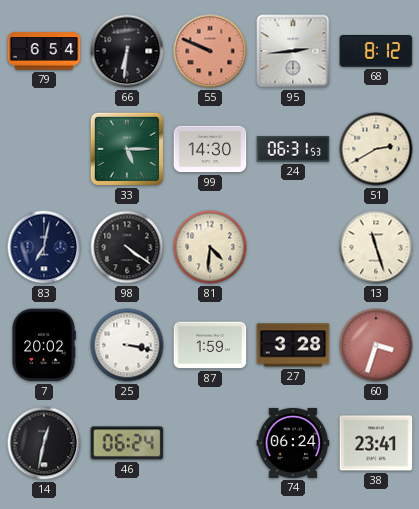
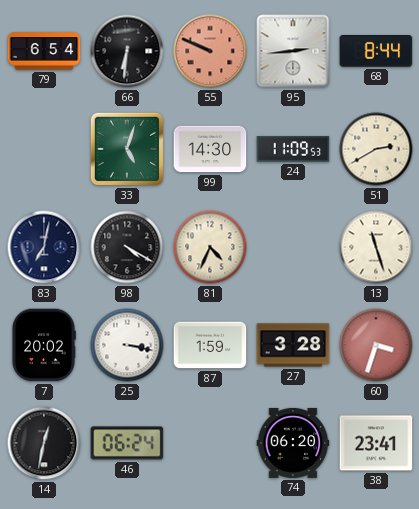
68: 8:12 -> 8:44
33: 5:15 -> 5:03
24: 06:31 -> 11:09
98: 4:21 -> 4:20
81: 4:31 -> 4:34
74: 06:24 -> 06:20
